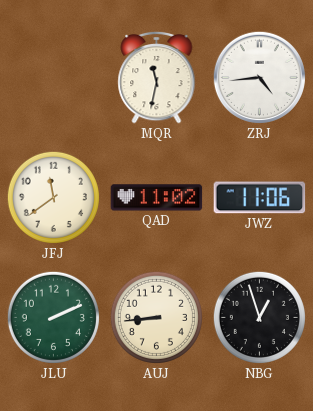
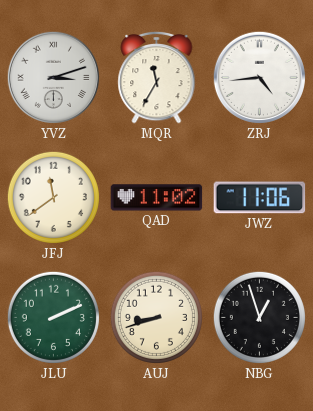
YVZ: none -> 3:12
MQR: 11:32 -> 11:35
AUJ: 8:44 -> 8:42
